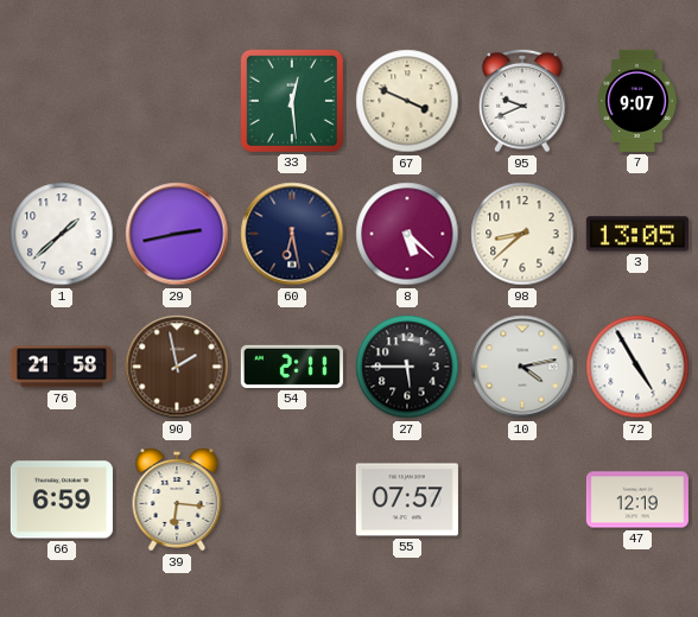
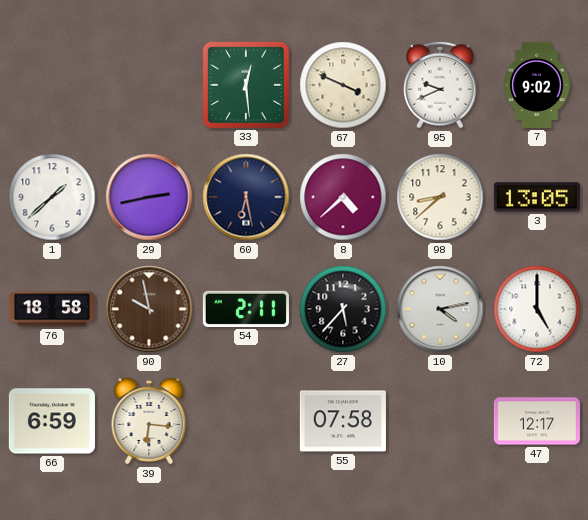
7: 9:07 -> 9:02
8: 5:22 -> 4:38
76: 21:58 -> 18:58
90: 1:58 -> 9:58
27: 5:45 -> 5:37
72: 4:55 -> 5:00
55: 07:57 -> 07:58
47: 12:19 -> 12:17
